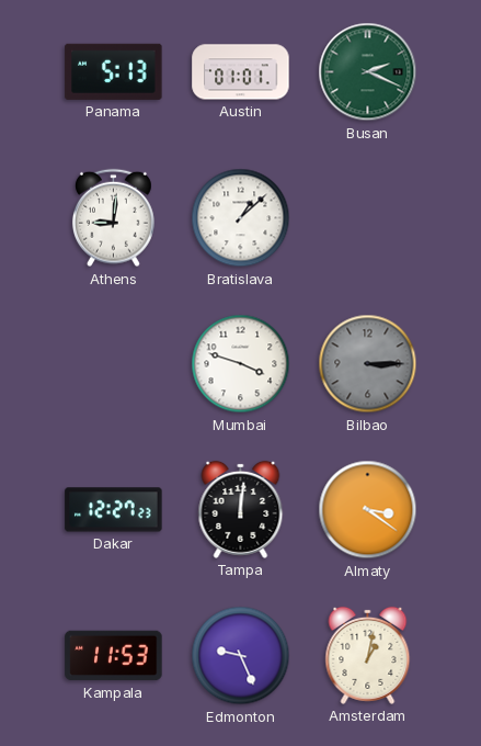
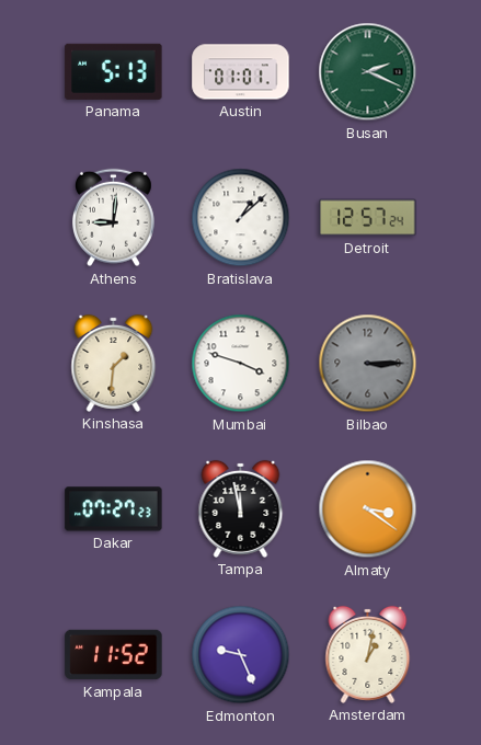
Detroit: none -> 12:57
Kinshasa: none -> 1:31
Dakar: 12:27 -> 07:27
Tampa: 12:01 -> 11:58
Kampala: 11:53 -> 11:52
